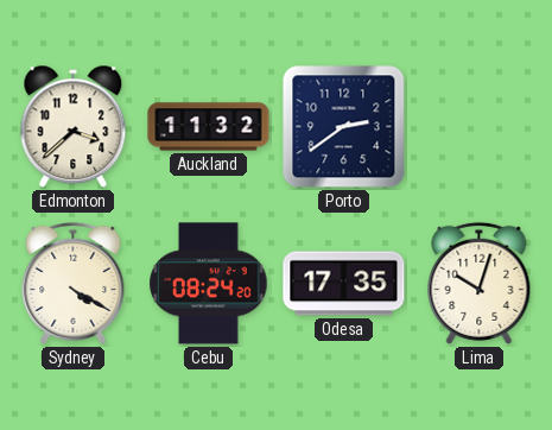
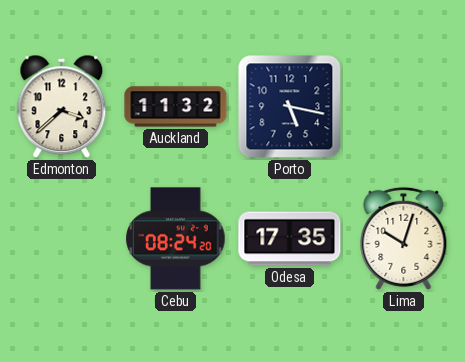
Porto: 2:39 -> 5:17
Sydney: 4:20 -> none
